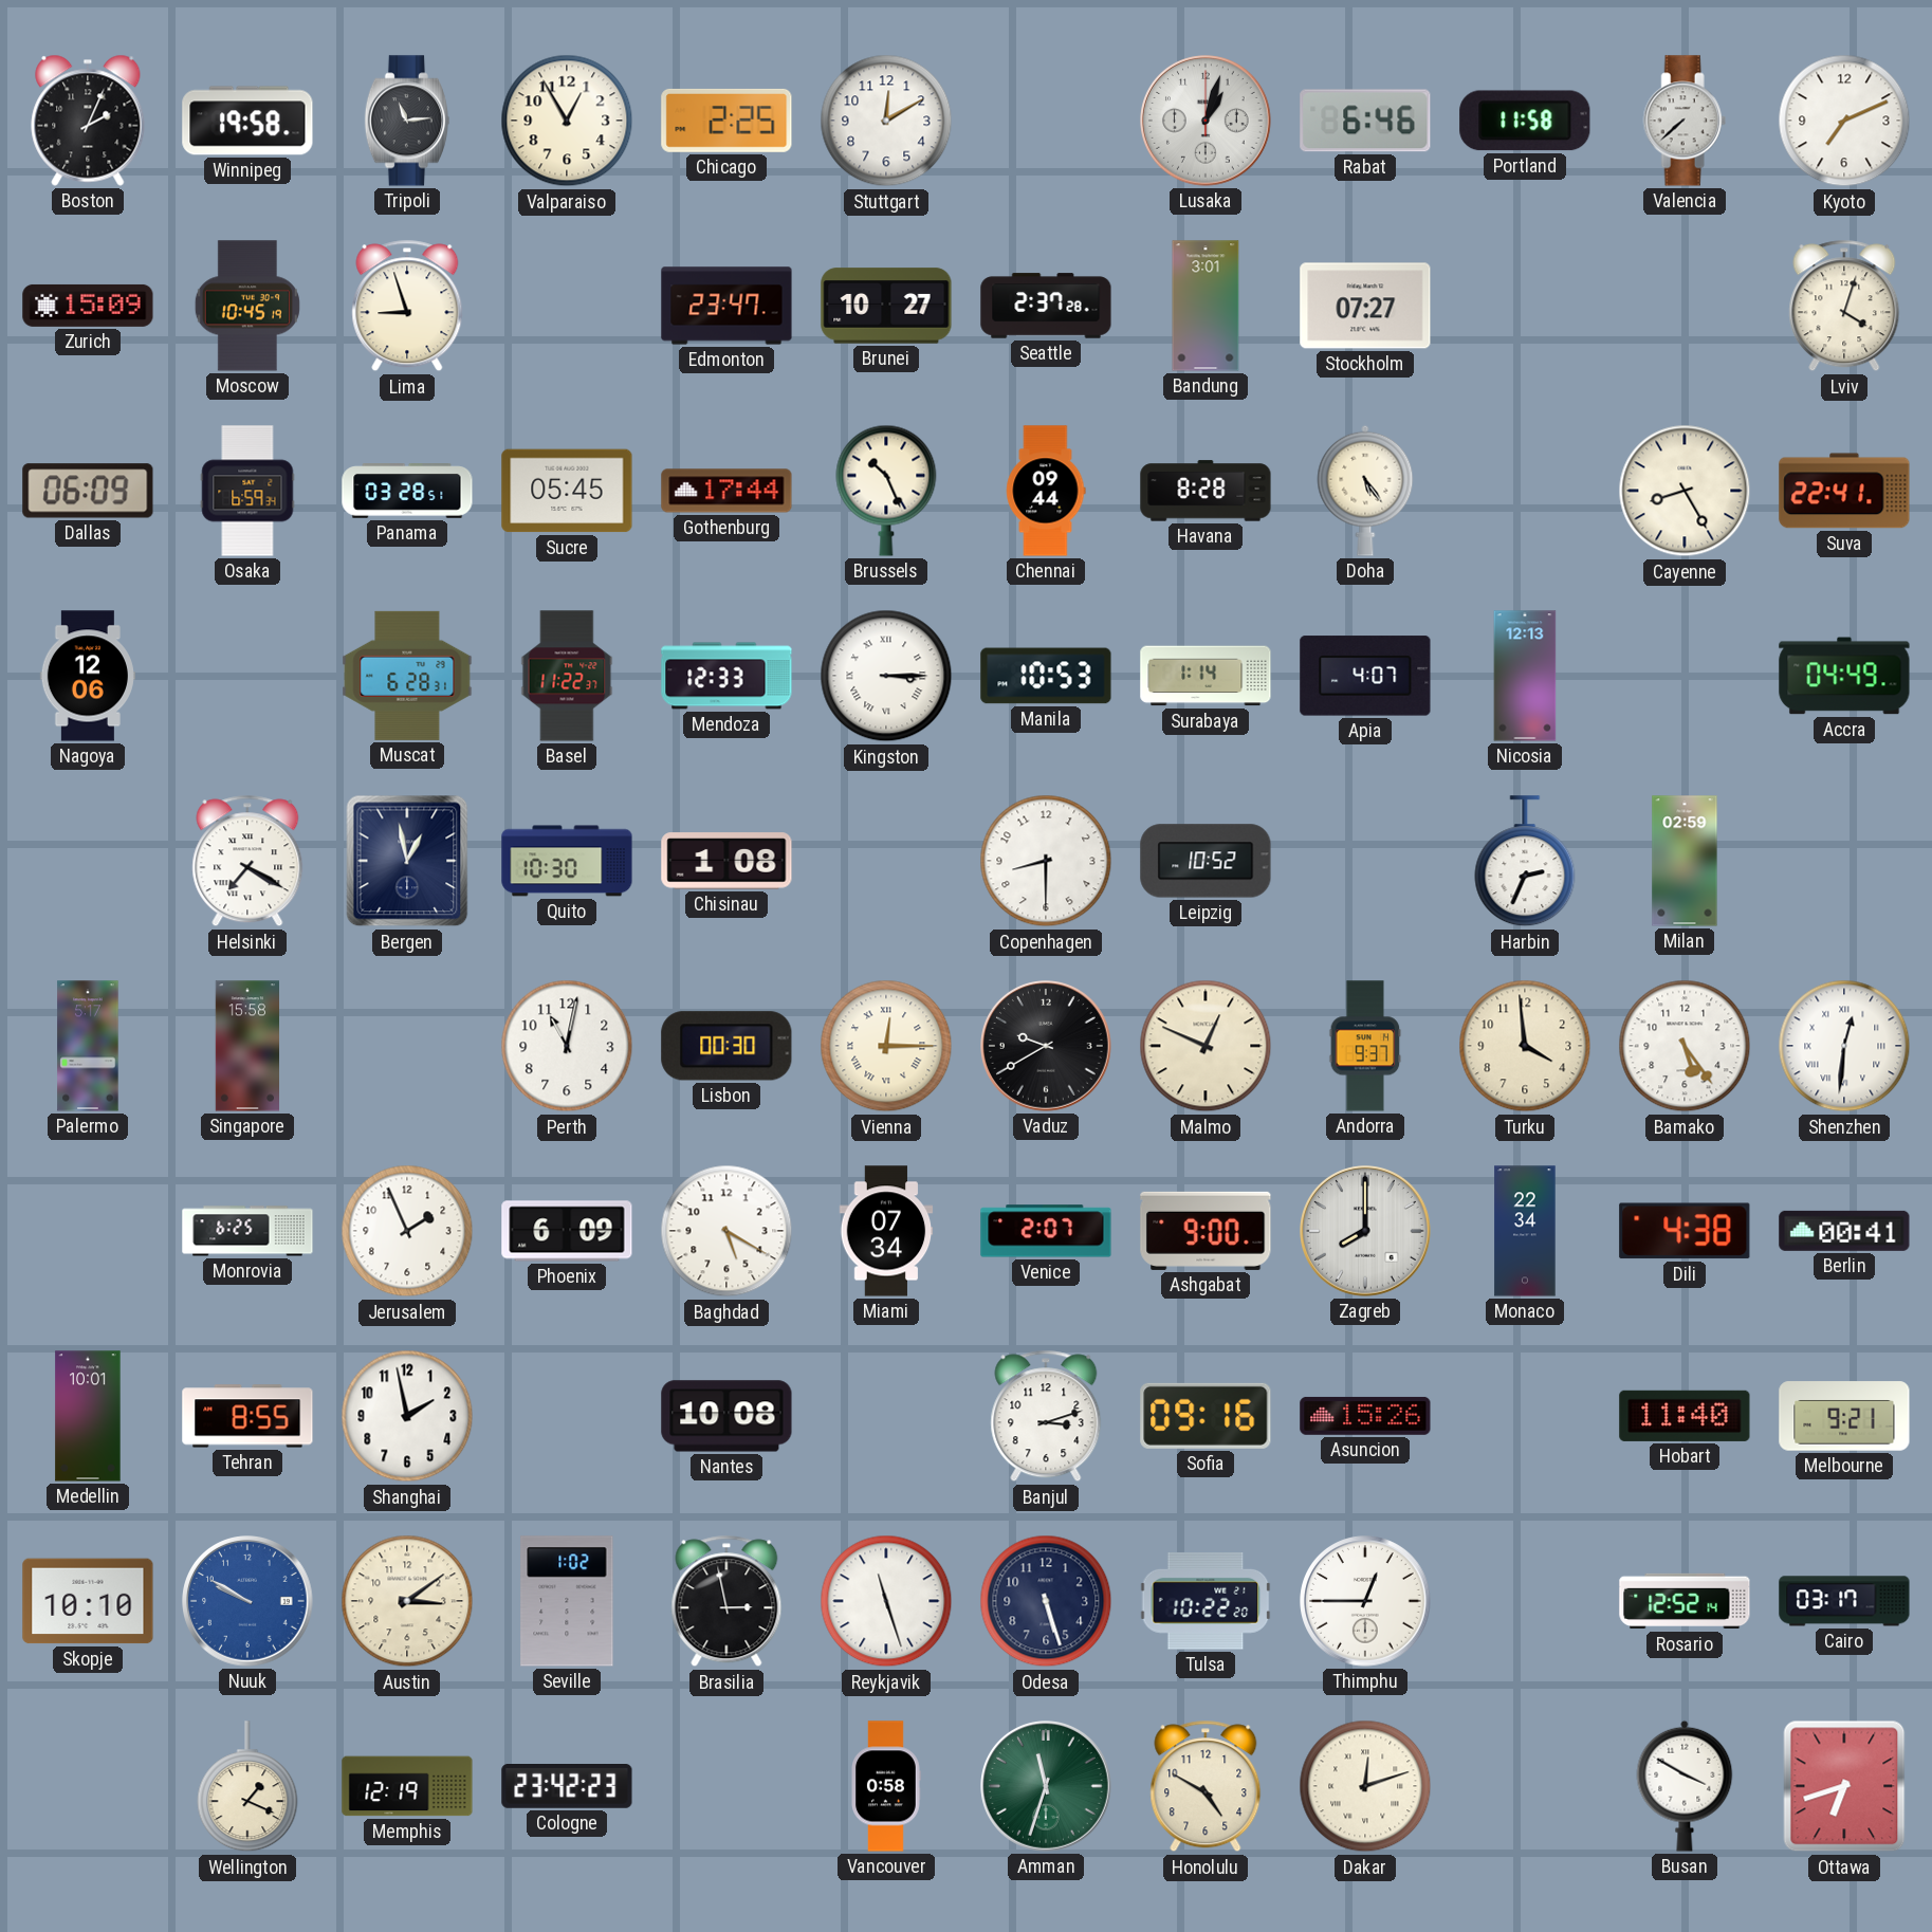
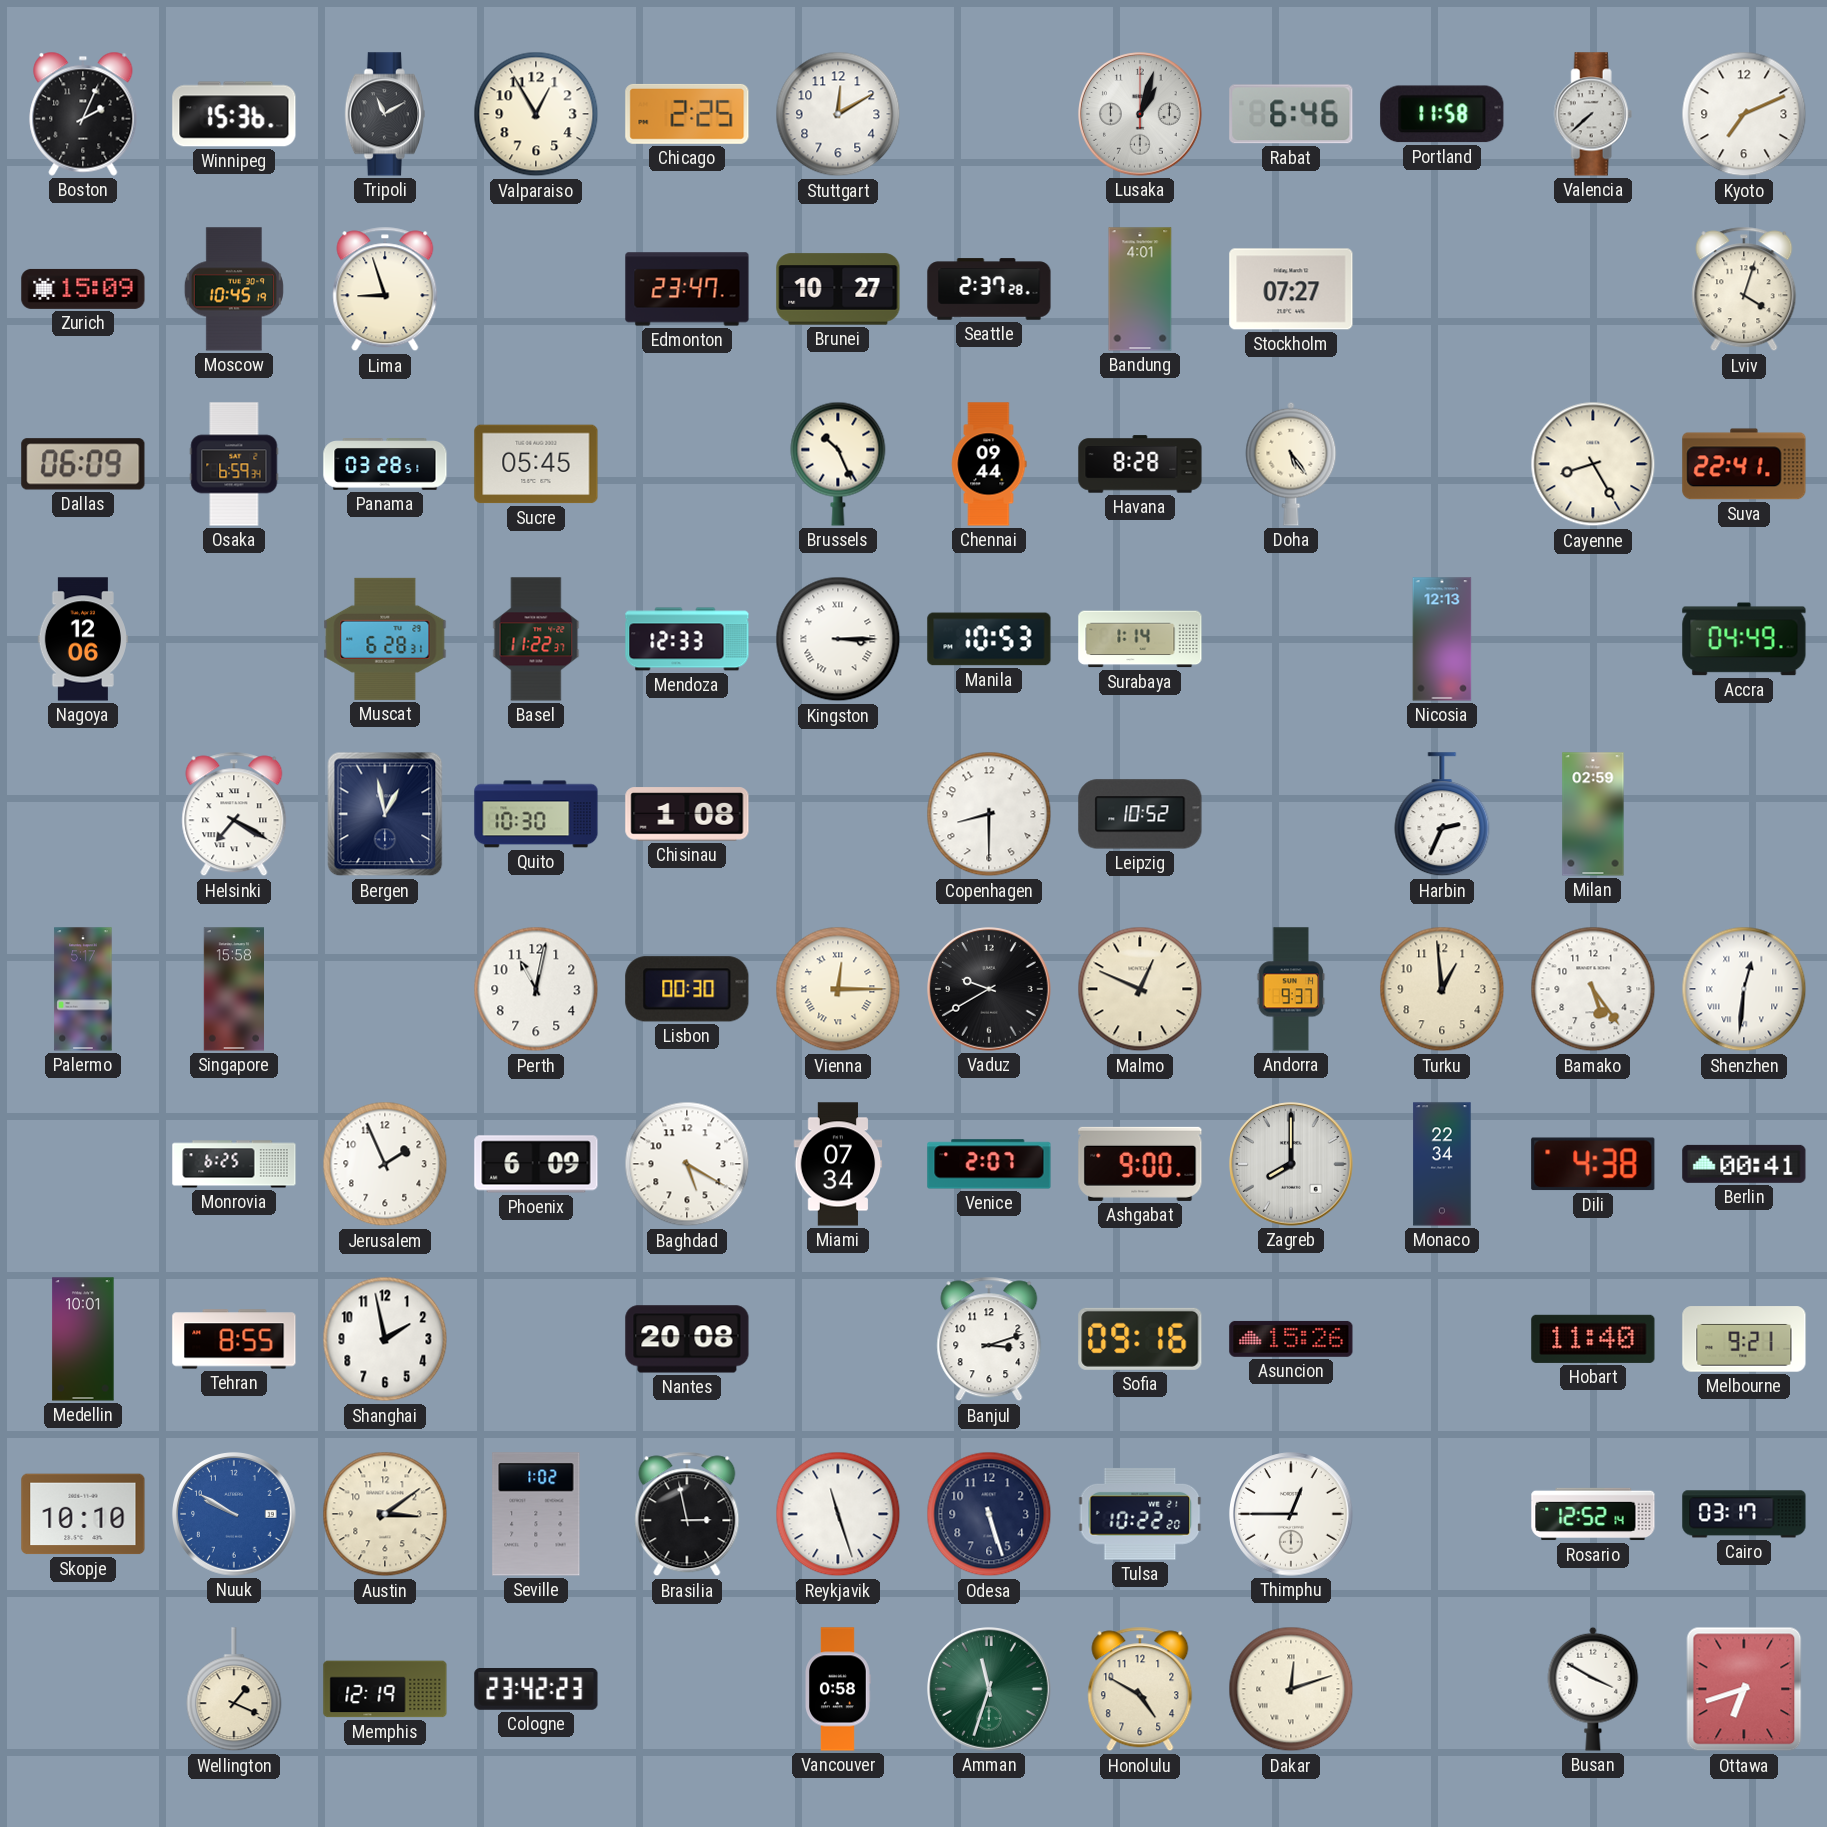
Winnipeg: 19:58 -> 15:36
Tripoli: 11:14 -> 11:10
Bandung: 3:01 -> 4:01
Gothenburg: 17:44 -> none
Apia: 4:07 -> none
Turku: 3:59 -> 12:59
Nantes: 10:08 -> 20:08
